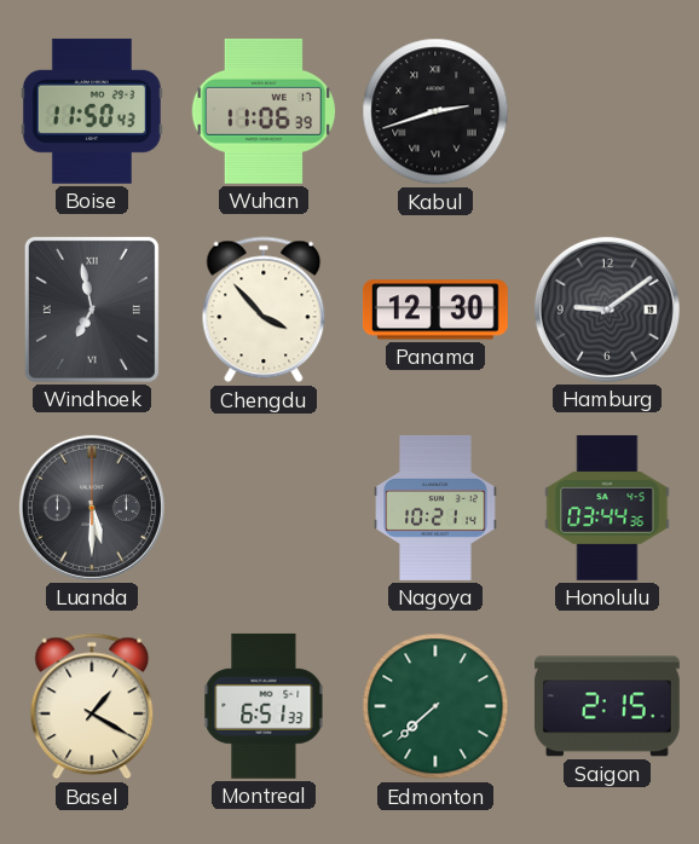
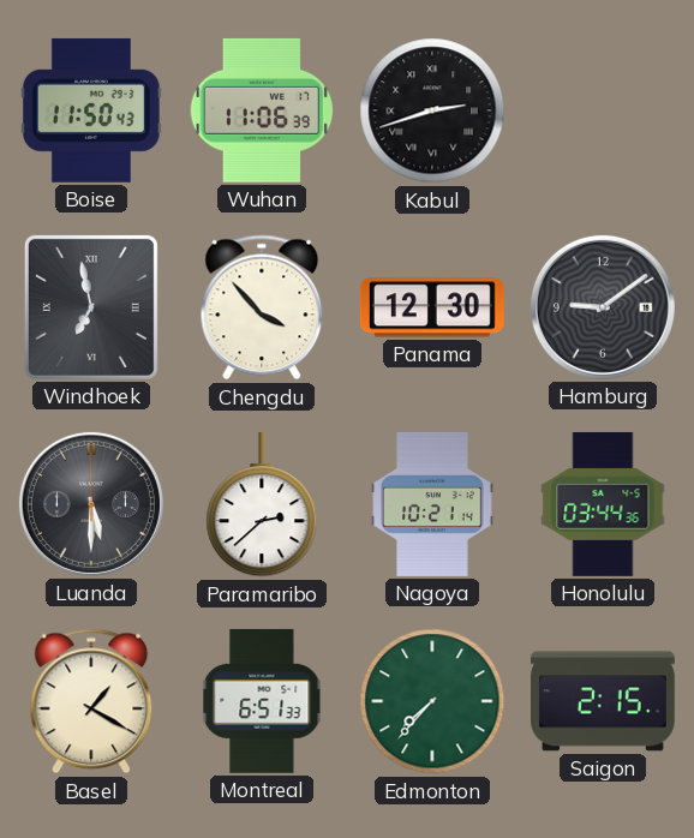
Paramaribo: none -> 2:38
Edmonton: 7:38 -> 7:37
